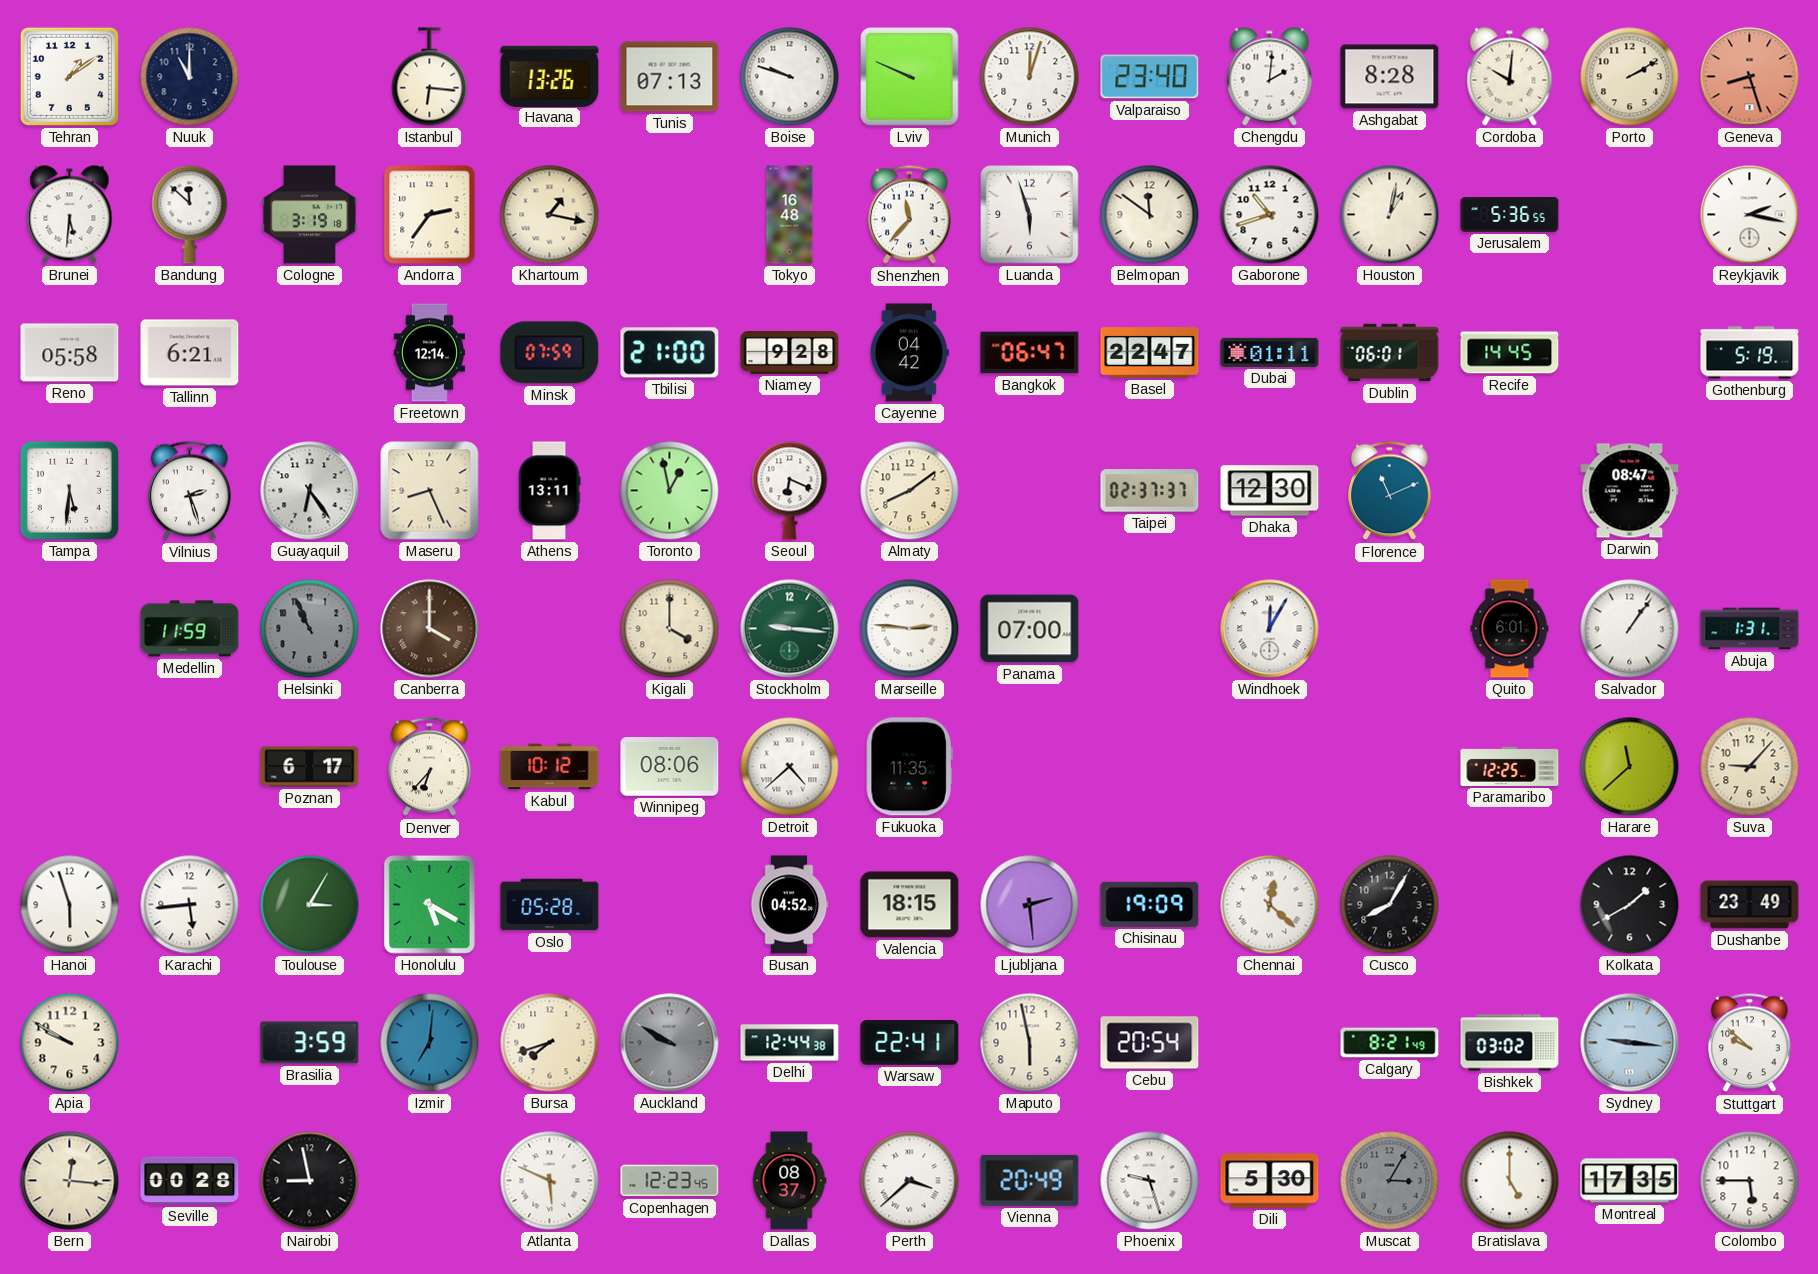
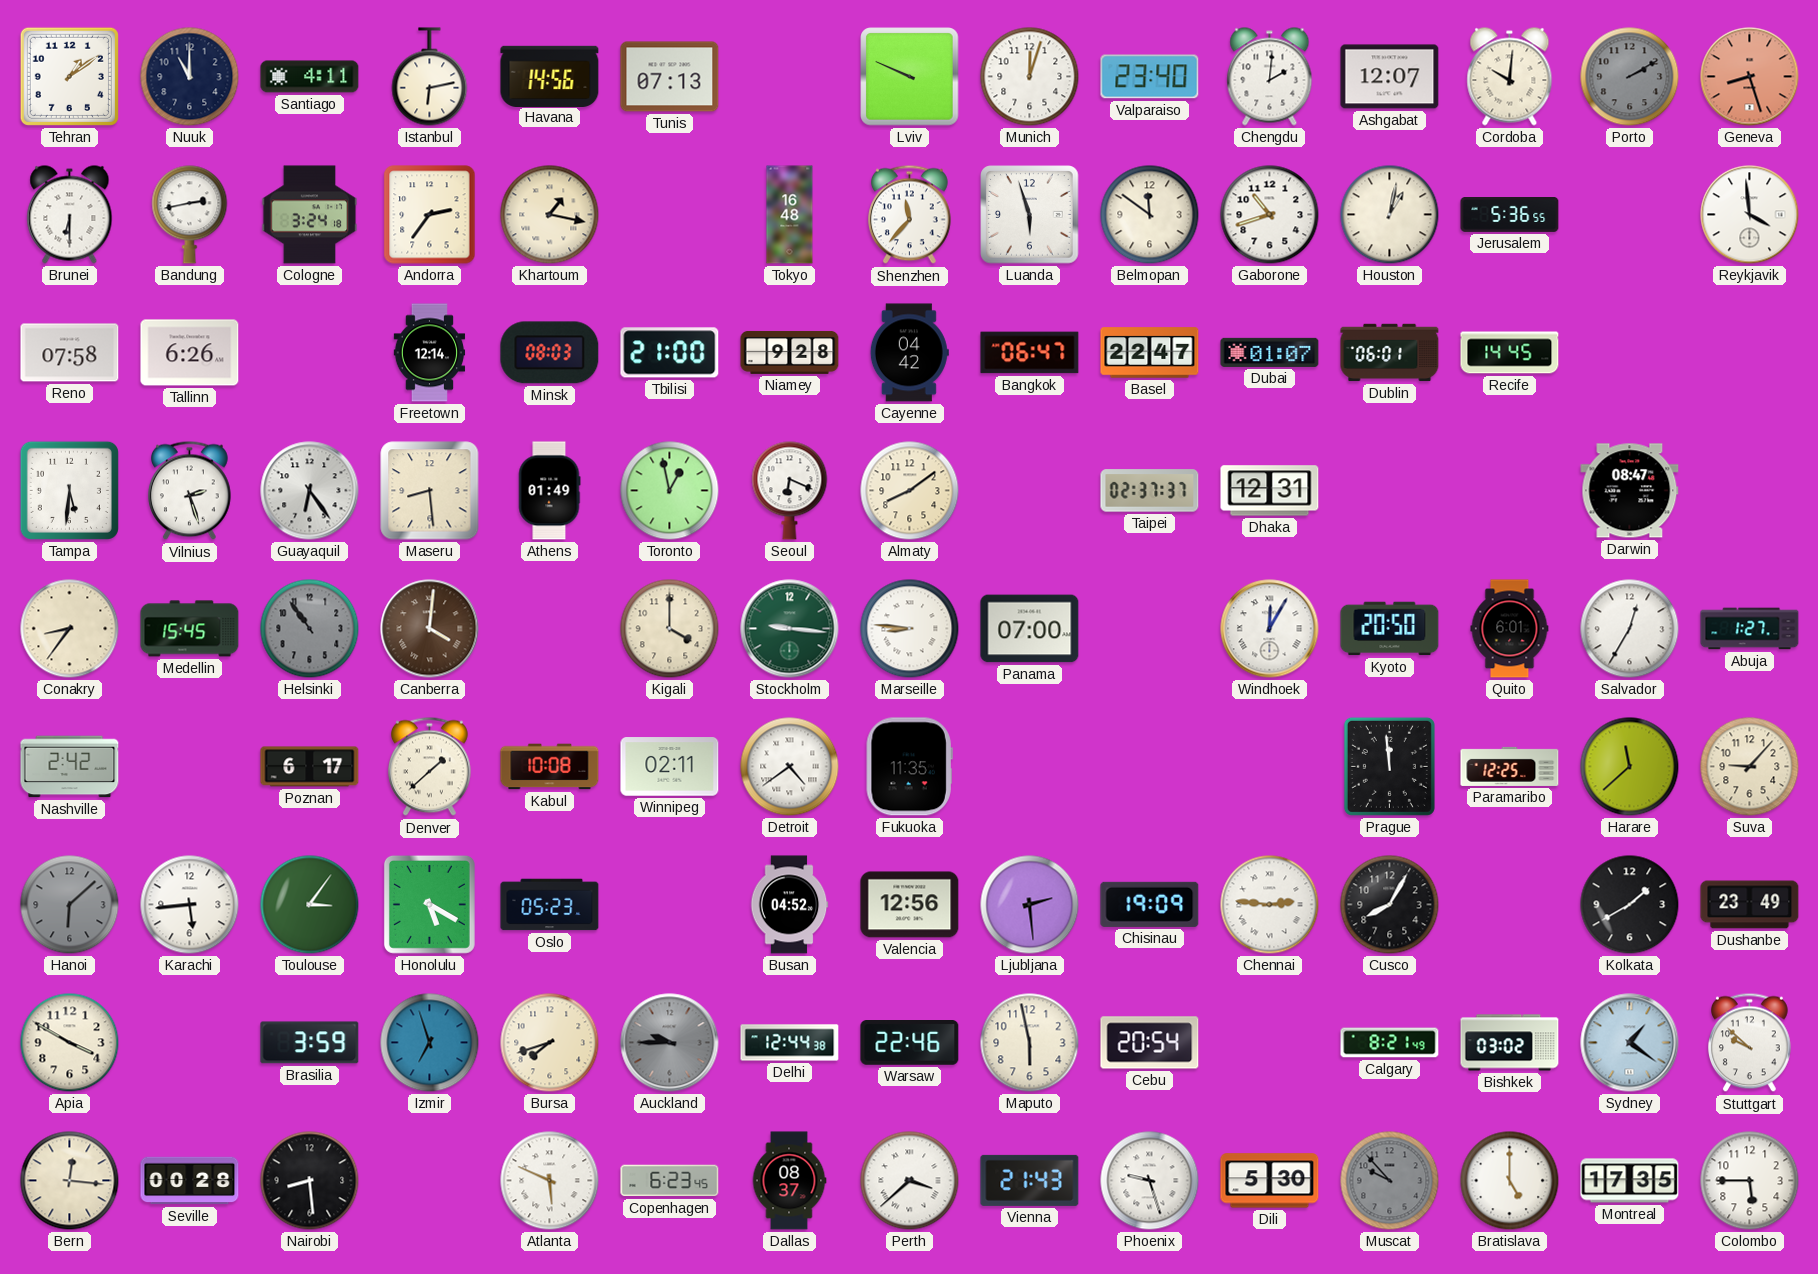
Santiago: none -> 4:11
Istanbul: 6:16 -> 6:13
Havana: 13:26 -> 14:56
Boise: 9:48 -> none
Ashgabat: 8:28 -> 12:07
Porto dial: cream -> grey
Brunei: 5:31 -> 6:30
Bandung: 11:52 -> 2:43
Cologne: 3:19 -> 3:24
Reykjavik: 2:17 -> 3:59
Reno: 05:58 -> 07:58
Tallinn: 6:21 -> 6:26
Minsk: 07:59 -> 08:03
Dubai: 01:11 -> 01:07
Gothenburg: 5:19 -> none
Maseru: 8:26 -> 8:29
Athens: 13:11 -> 01:49
Dhaka: 12:30 -> 12:31
Florence: 11:11 -> none
Conakry: none -> 8:36
Medellin: 11:59 -> 15:45
Helsinki: 10:56 -> 10:54
Canberra: 4:00 -> 4:01
Marseille: 2:46 -> 8:46
Kyoto: none -> 20:50
Salvador: 1:06 -> 12:35
Abuja: 1:31 -> 1:27
Nashville: none -> 2:42
Denver: 6:37 -> 1:38
Kabul: 10:12 -> 10:08
Winnipeg: 08:06 -> 02:11
Detroit: 4:38 -> 4:39
Prague: none -> 11:59
Hanoi: 5:57 -> 6:08
Hanoi dial: white -> grey
Toulouse: 3:05 -> 3:06
Oslo: 05:28 -> 05:23
Valencia: 18:15 -> 12:56
Chennai: 12:22 -> 2:46
Apia: 9:50 -> 3:50
Izmir: 7:01 -> 6:57
Auckland: 9:50 -> 9:45
Warsaw: 22:41 -> 22:46
Sydney: 9:16 -> 1:21
Nairobi: 8:58 -> 8:29
Copenhagen: 12:23 -> 6:23
Vienna: 20:49 -> 21:43
Muscat: 3:05 -> 9:53
